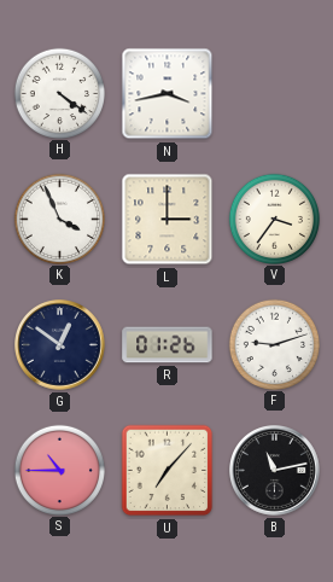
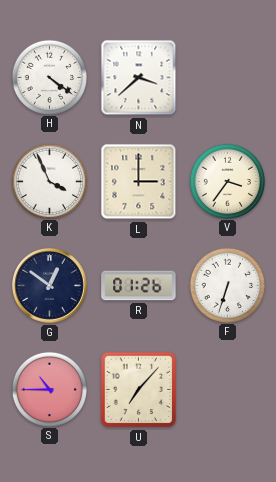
N: 3:43 -> 3:38
F: 9:12 -> 6:33
B: 11:13 -> none
